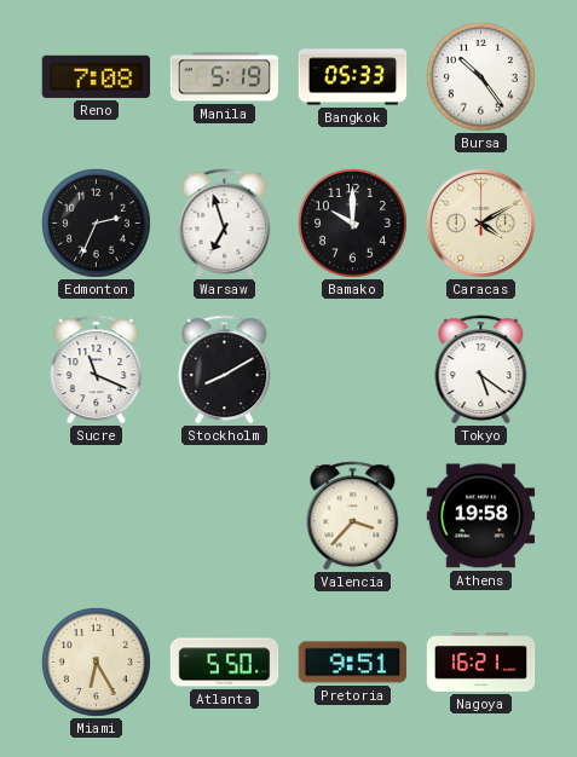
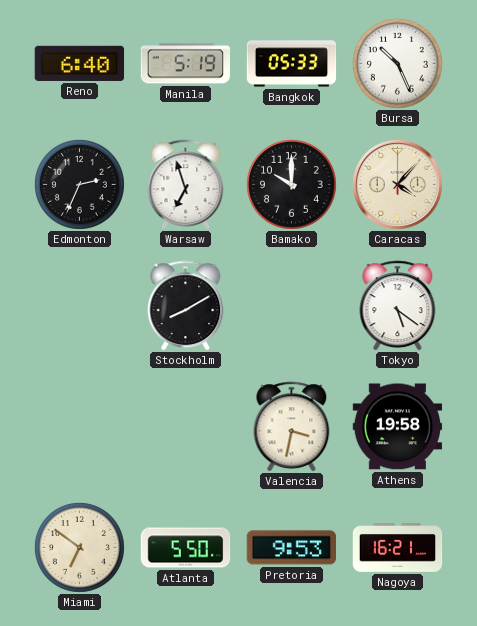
Reno: 7:08 -> 6:40
Bursa: 10:24 -> 10:26
Caracas: 4:10 -> 4:07
Sucre: 11:19 -> none
Valencia: 3:37 -> 3:32
Miami: 6:25 -> 6:51
Pretoria: 9:51 -> 9:53
